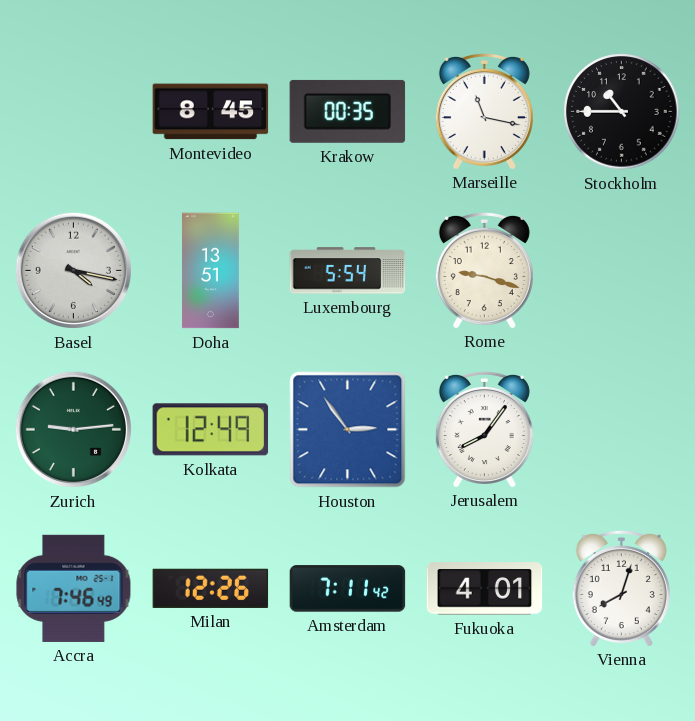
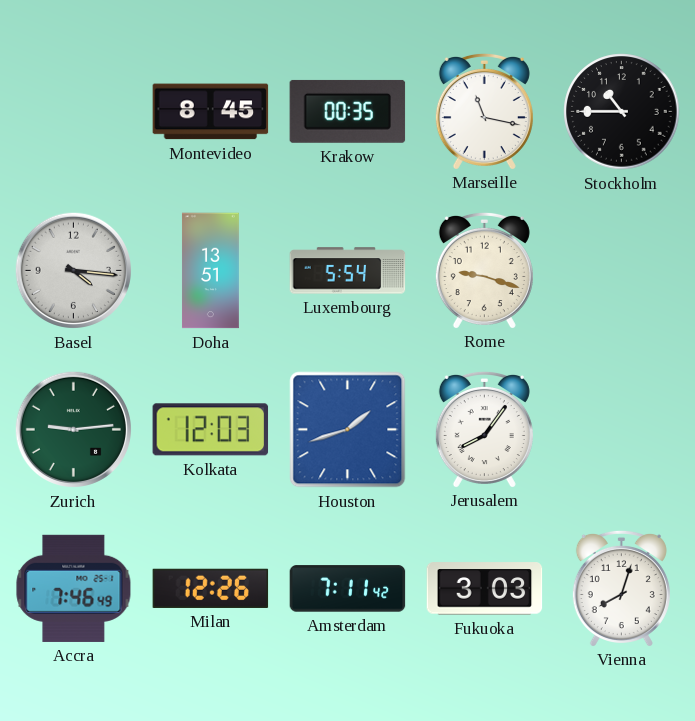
Basel: 4:17 -> 4:16
Kolkata: 12:49 -> 12:03
Houston: 2:54 -> 1:42
Fukuoka: 4:01 -> 3:03
